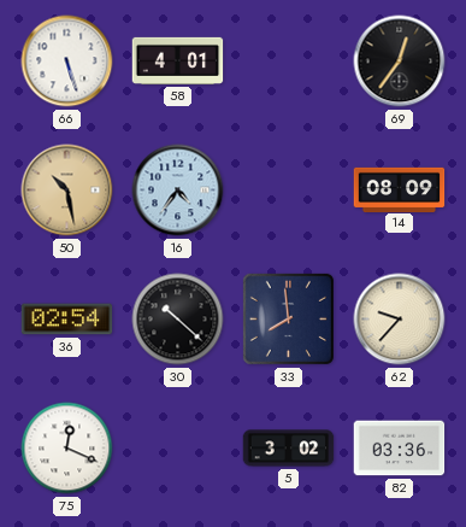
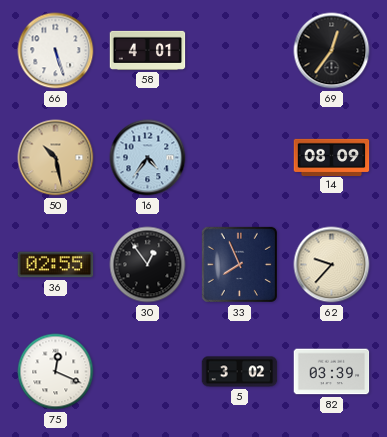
36: 02:54 -> 02:55
30: 10:22 -> 12:54
33: 7:59 -> 7:56
82: 03:36 -> 03:39
